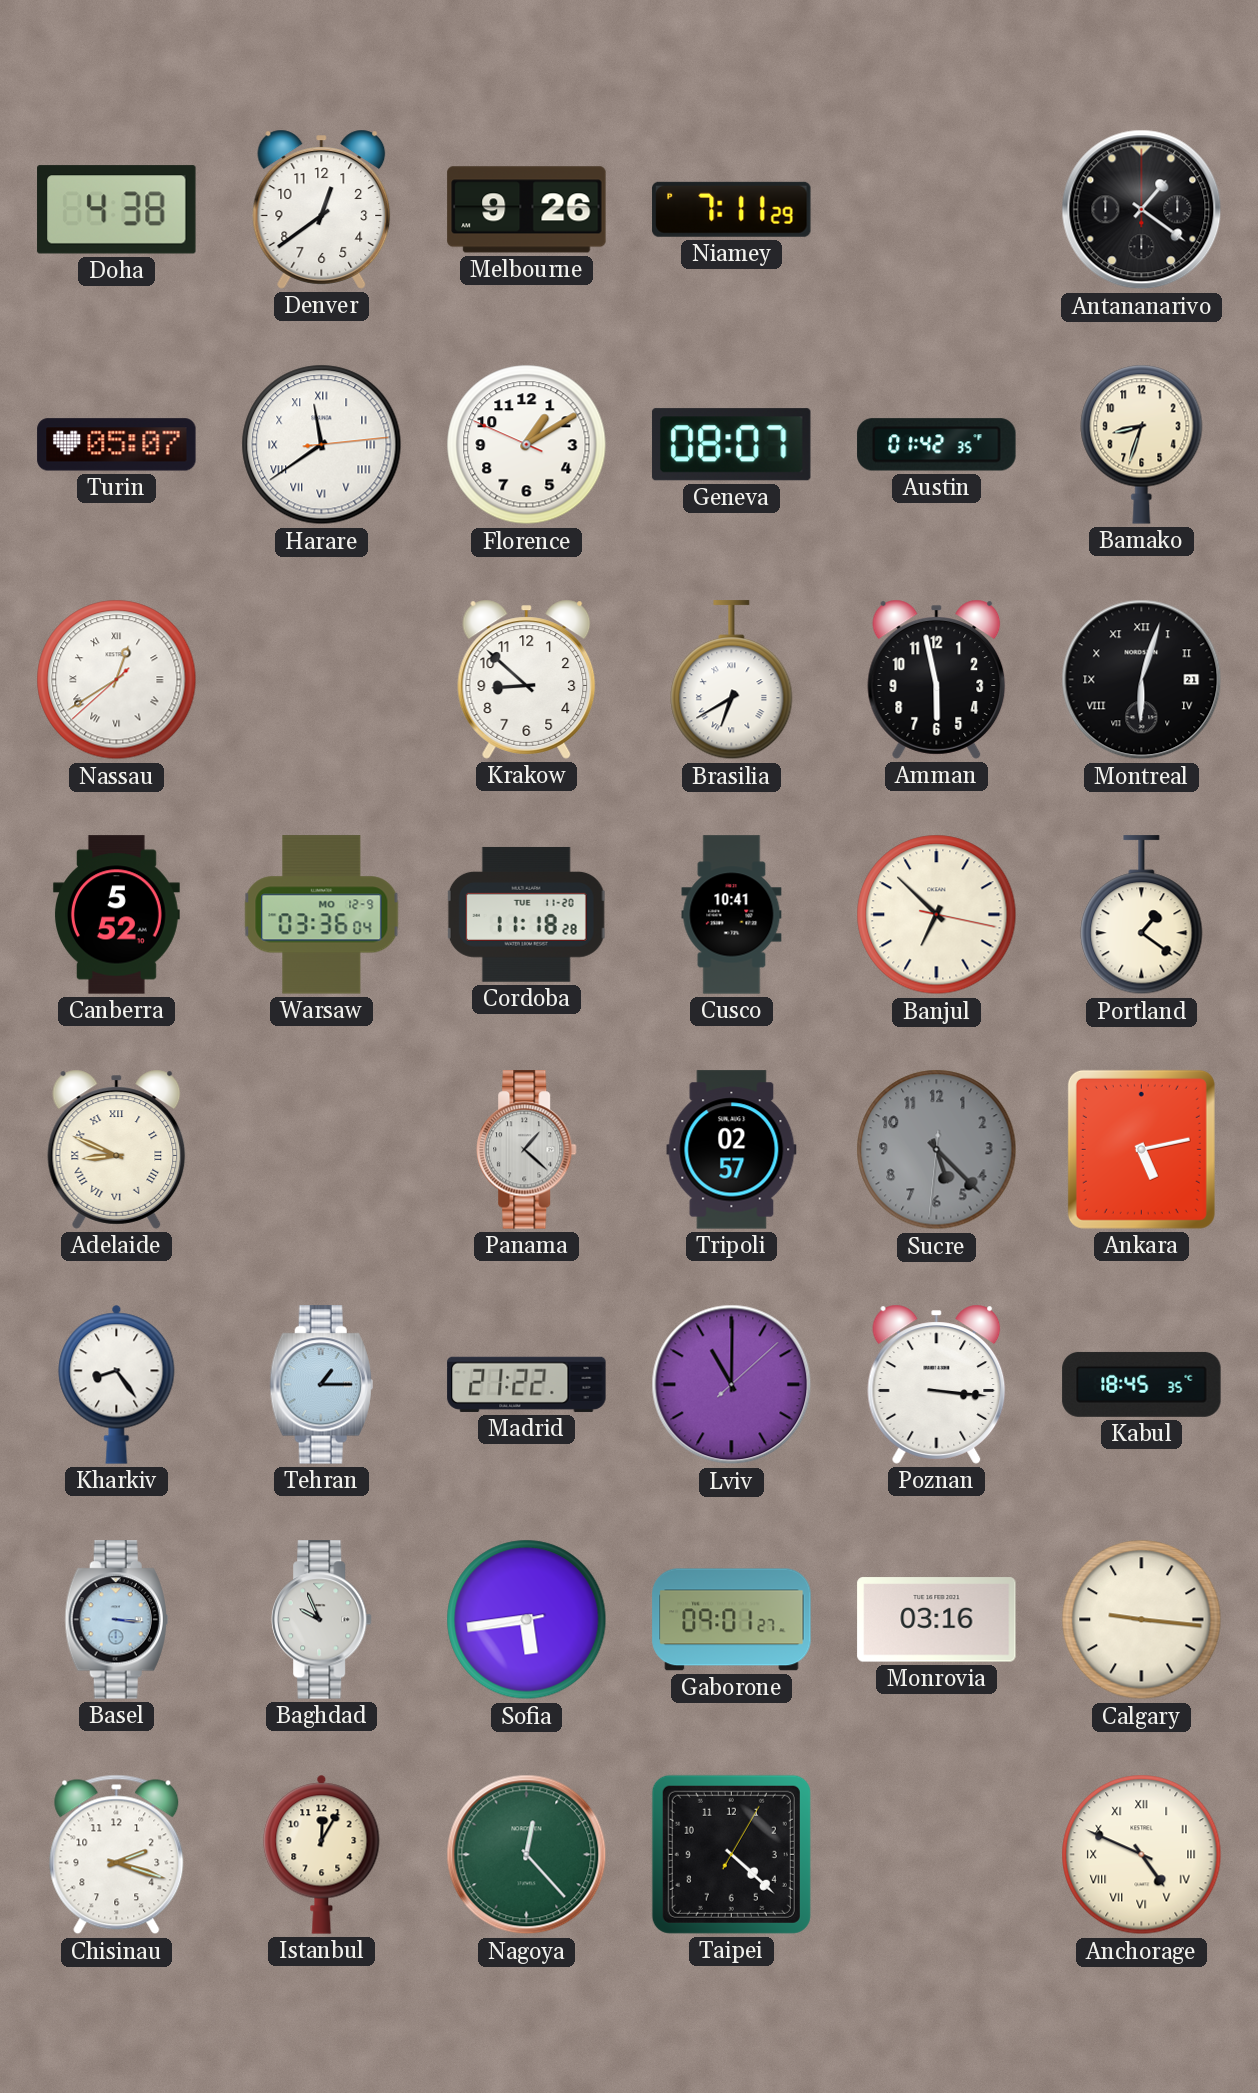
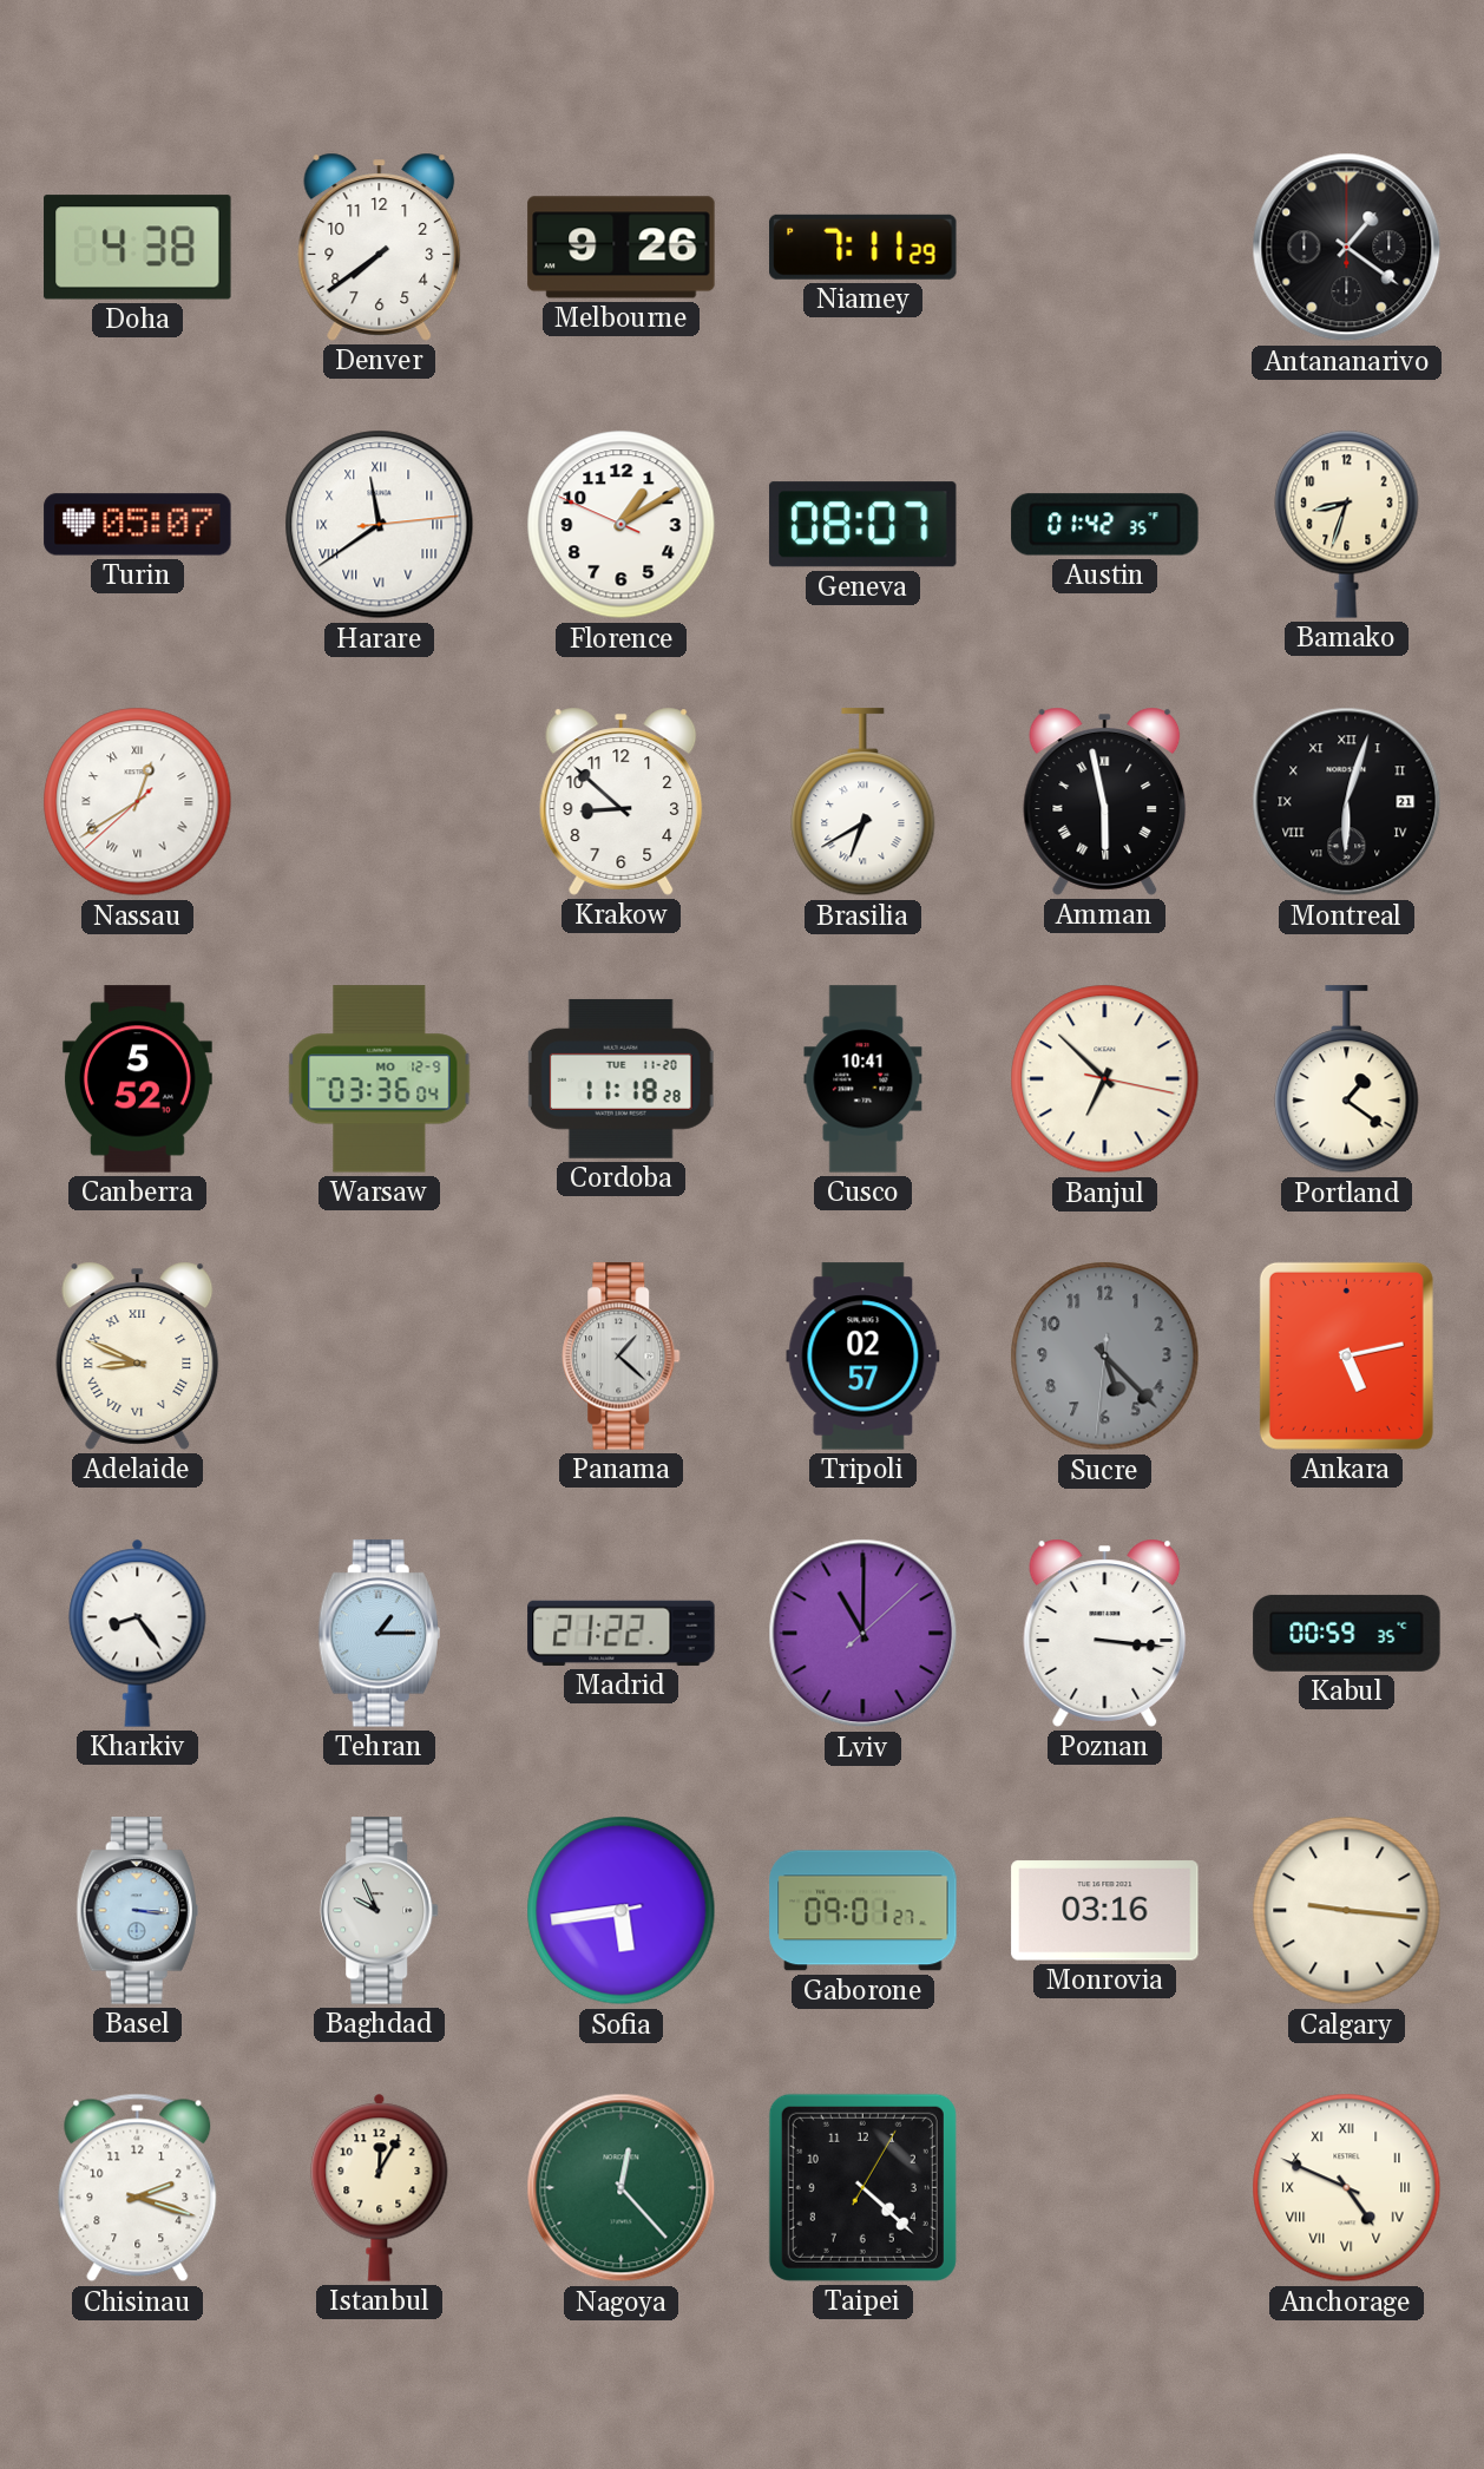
Denver: 12:39 -> 7:39
Amman numerals: Arabic -> Roman
Kabul: 18:45 -> 00:59
